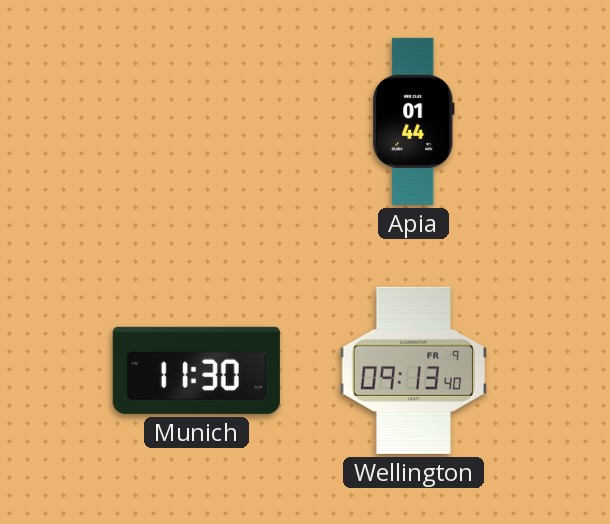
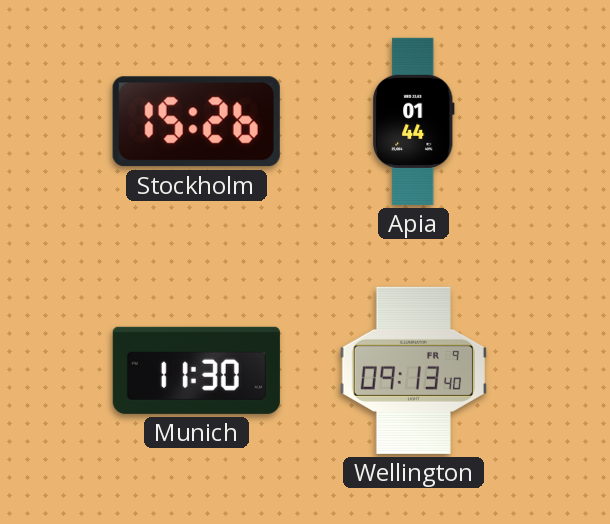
Stockholm: none -> 15:26
